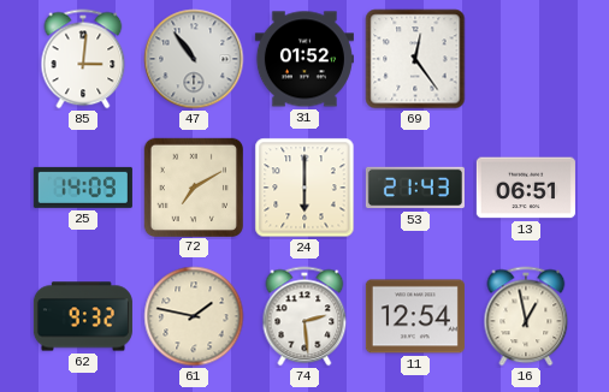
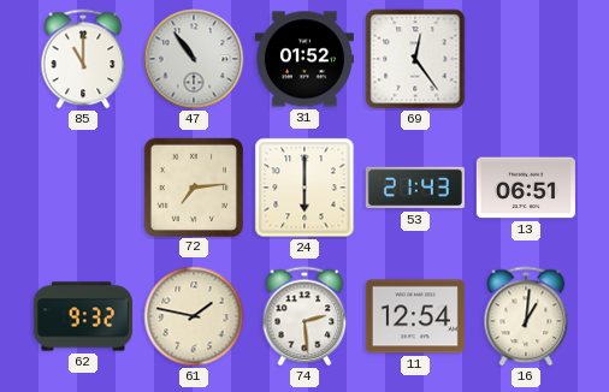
85: 3:01 -> 11:00
25: 14:09 -> none
72: 7:10 -> 7:14
16: 12:58 -> 1:01
